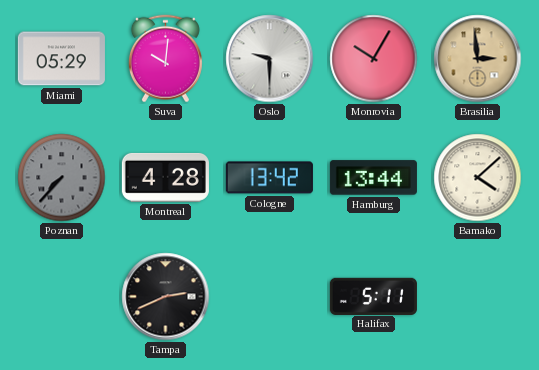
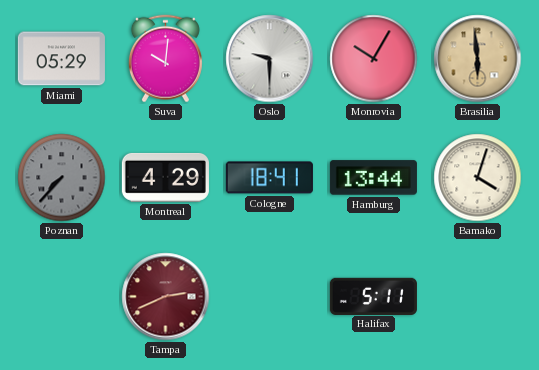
Brasilia: 2:59 -> 5:59
Montreal: 4:28 -> 4:29
Cologne: 13:42 -> 18:41
Bamako: 4:08 -> 4:03
Tampa dial: black -> burgundy
